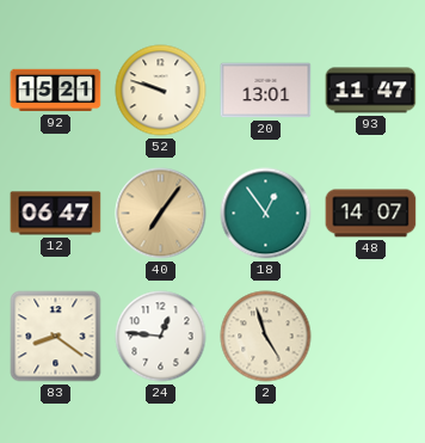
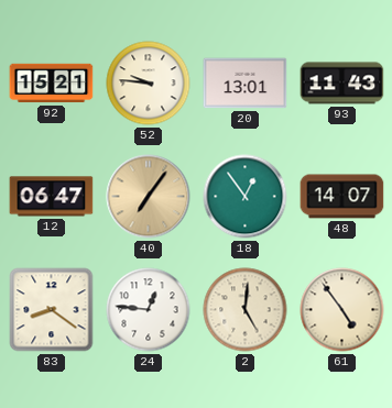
52: 9:48 -> 9:46
93: 11:47 -> 11:43
2: 4:57 -> 5:01
61: none -> 4:54
